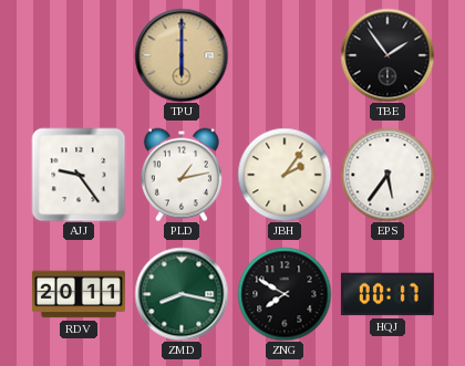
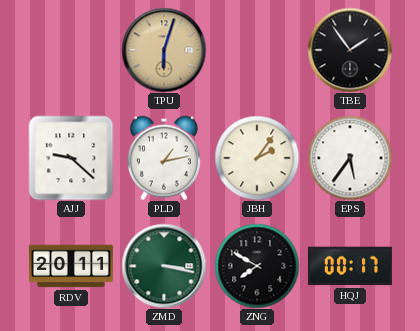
TPU: 6:00 -> 6:03
AJJ: 9:24 -> 9:22
ZMD: 8:17 -> 3:17
